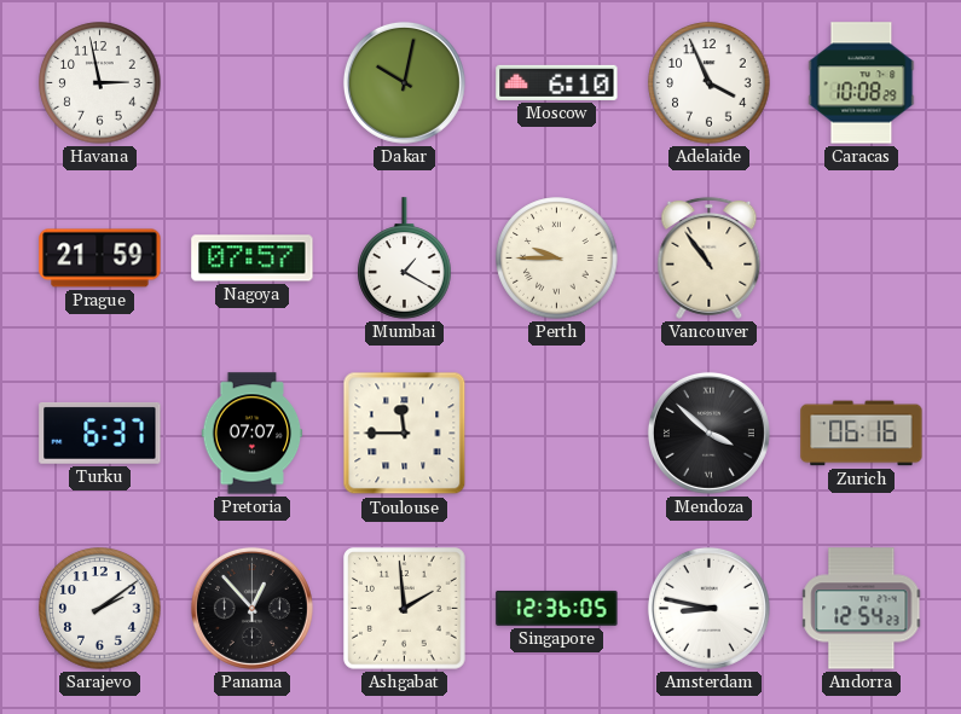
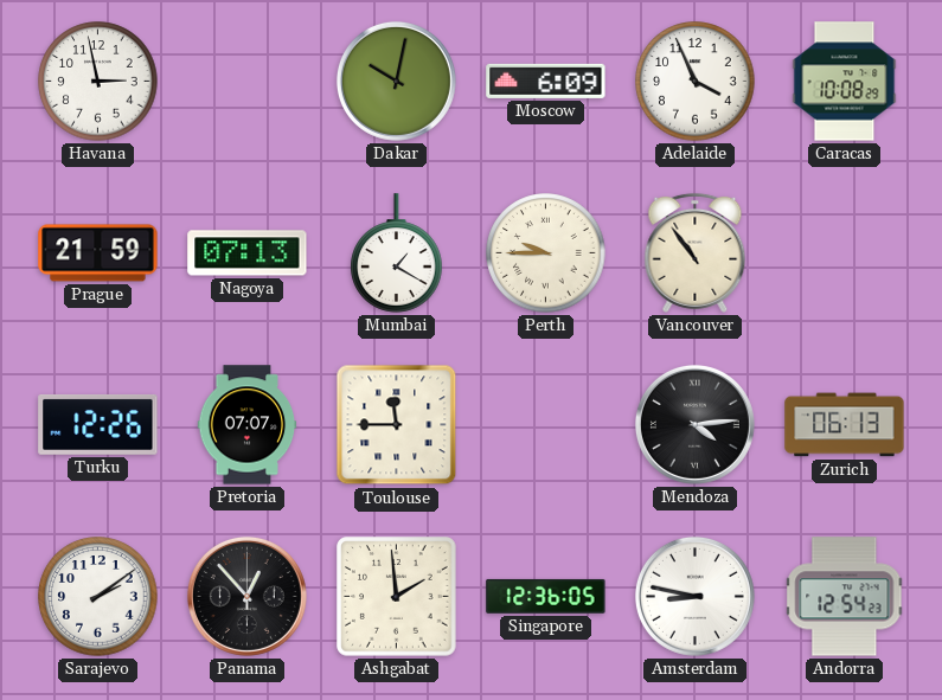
Moscow: 6:10 -> 6:09
Nagoya: 07:57 -> 07:13
Turku: 6:37 -> 12:26
Mendoza: 3:52 -> 4:14
Zurich: 06:16 -> 06:13
